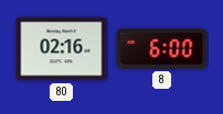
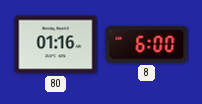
80: 02:16 -> 01:16
